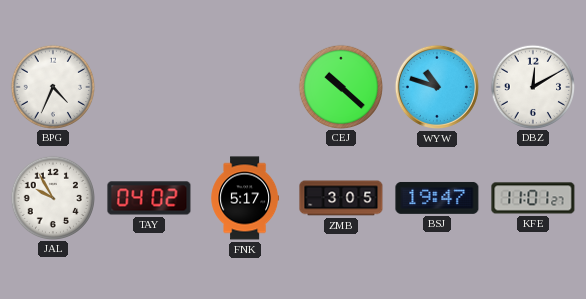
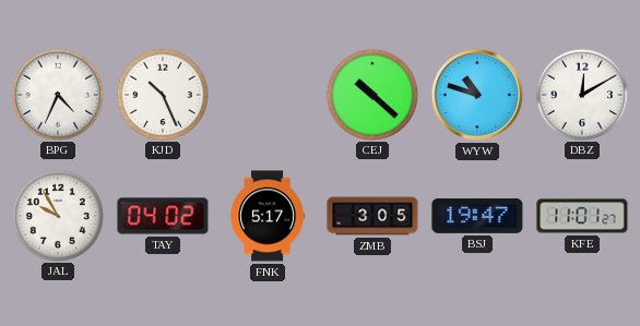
KJD: none -> 10:26
